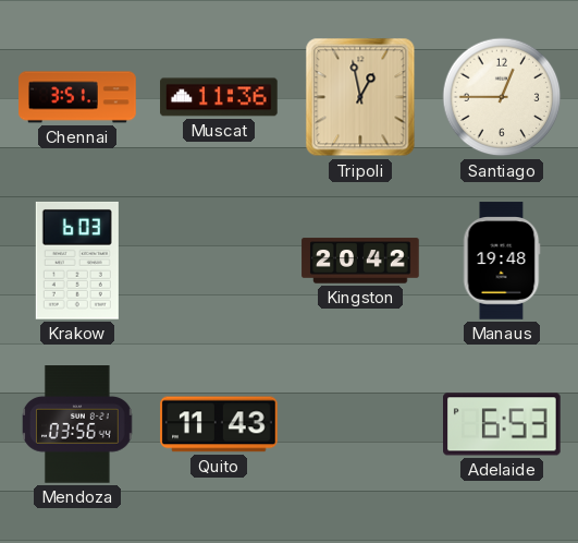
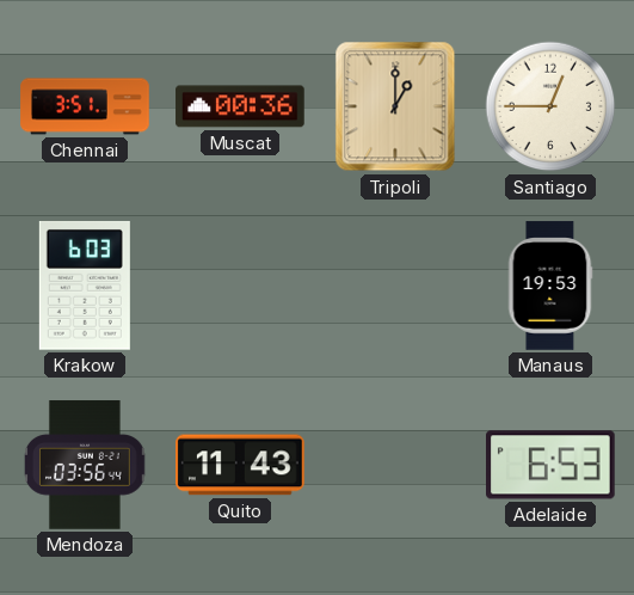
Muscat: 11:36 -> 00:36
Tripoli: 12:58 -> 1:00
Kingston: 20:42 -> none
Manaus: 19:48 -> 19:53
